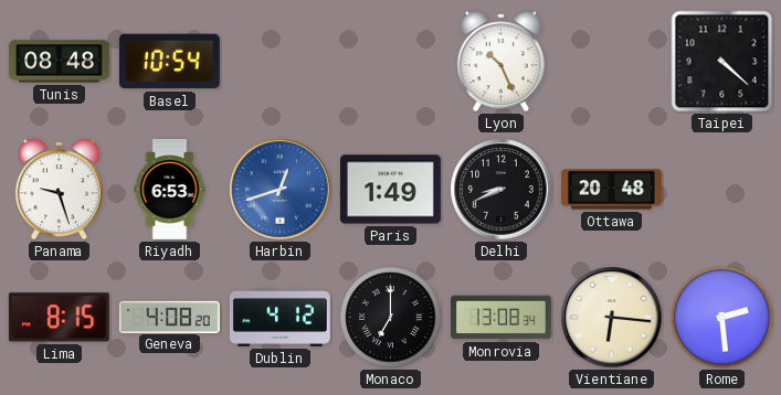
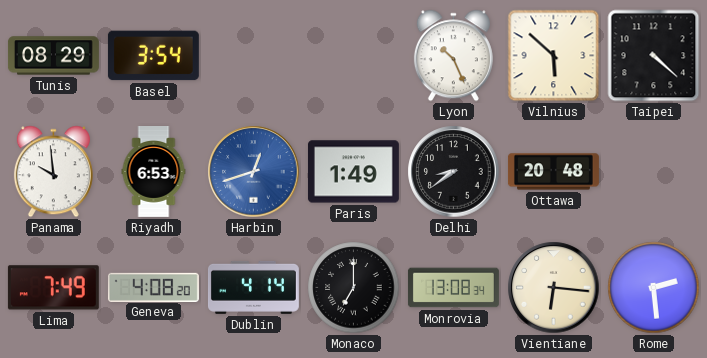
Tunis: 08:48 -> 08:29
Basel: 10:54 -> 3:54
Vilnius: none -> 5:52
Panama: 9:27 -> 9:59
Delhi: 8:41 -> 8:39
Lima: 8:15 -> 7:49
Dublin: 4:12 -> 4:14
